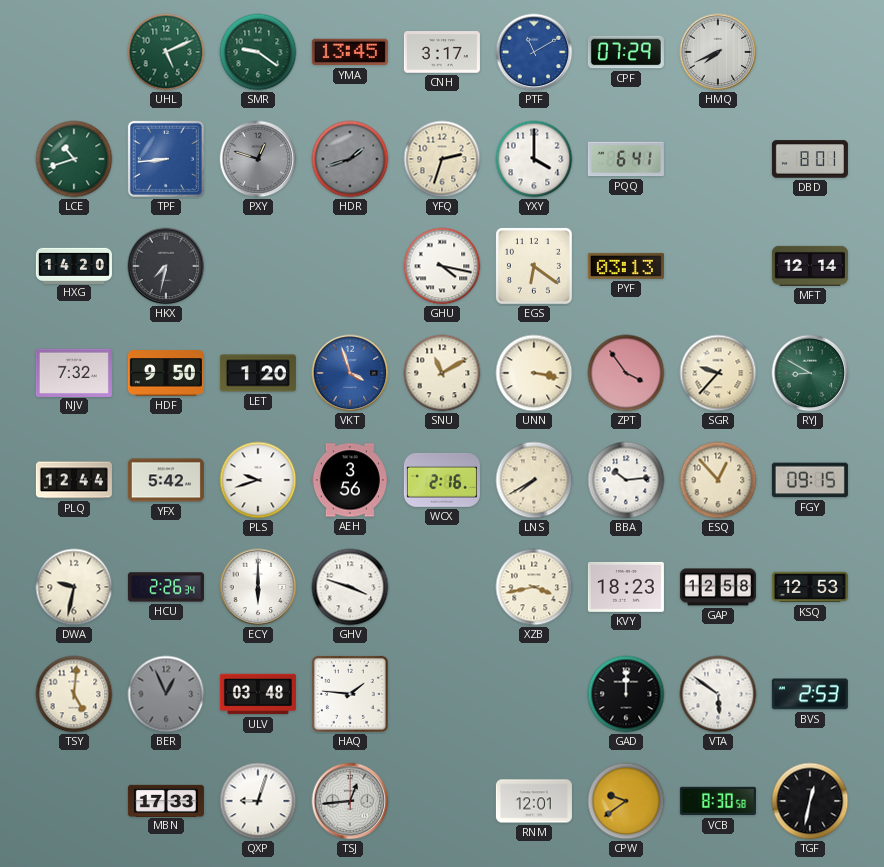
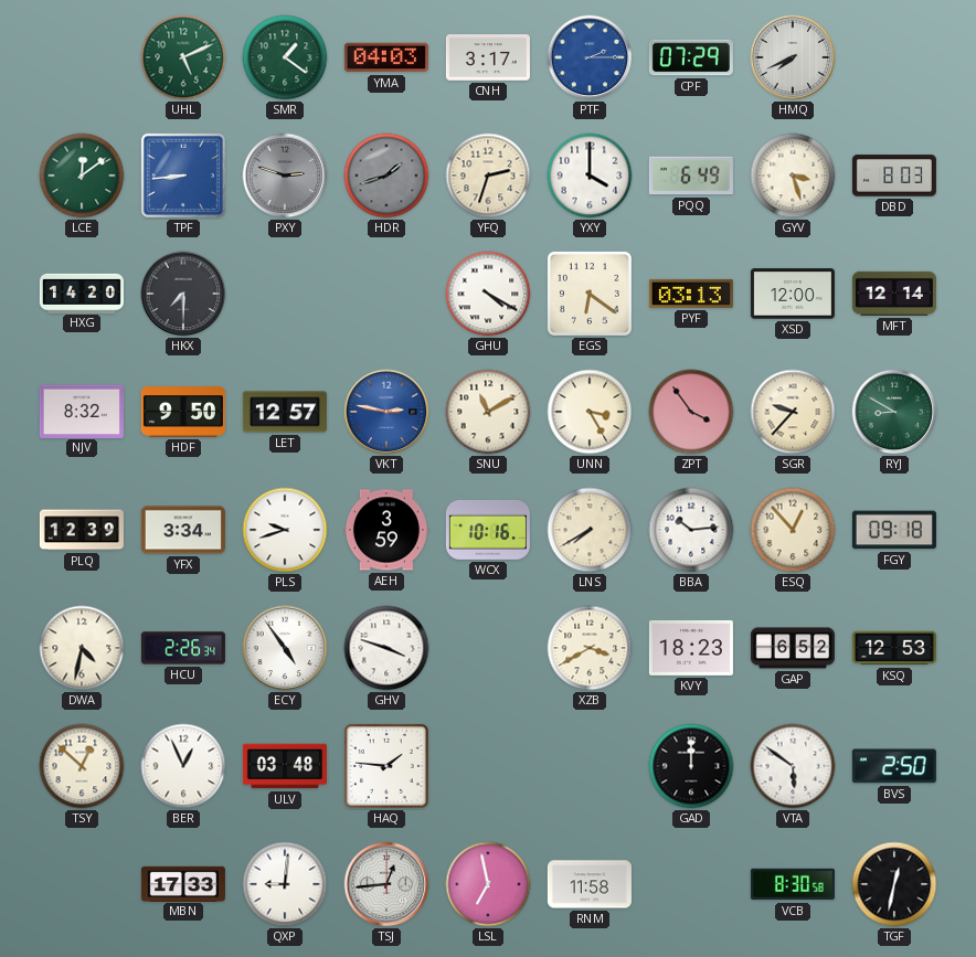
SMR: 9:21 -> 1:21
YMA: 13:45 -> 04:03
PTF: 11:10 -> 2:15
LCE: 10:42 -> 12:09
PXY: 12:48 -> 2:48
PQQ: 6:41 -> 6:49
GYV: none -> 3:27
DBD: 8:01 -> 8:03
HKX: 7:32 -> 7:30
GHU: 4:17 -> 4:20
XSD: none -> 12:00
NJV: 7:32 -> 8:32
LET: 1:20 -> 12:57
VKT: 3:57 -> 2:47
UNN: 3:17 -> 3:25
PLQ: 12:44 -> 12:39
YFX: 5:42 -> 3:34
AEH: 3:56 -> 3:59
WCX: 2:16 -> 10:16
FGY: 09:15 -> 09:18
DWA: 9:32 -> 4:32
ECY: 6:00 -> 4:54
XZB: 3:43 -> 3:40
GAP: 12:58 -> 6:52
TSY: 5:01 -> 12:52
BER dial: grey -> white
BVS: 2:53 -> 2:50
QXP: 9:03 -> 9:01
LSL: none -> 6:58
RNM: 12:01 -> 11:58
CPW: 9:39 -> none
